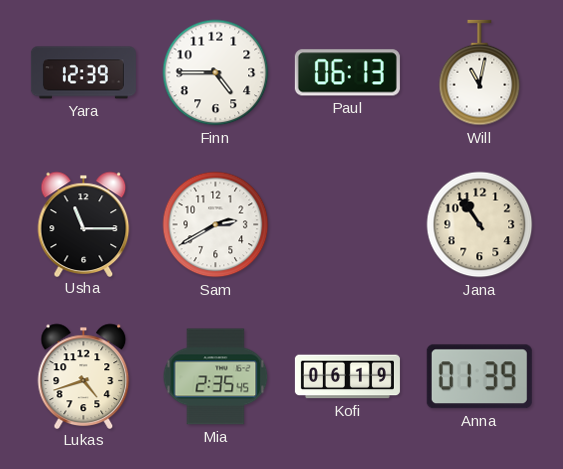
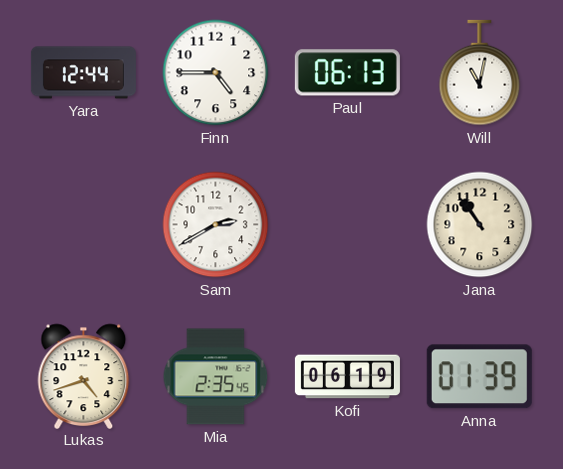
Yara: 12:39 -> 12:44
Usha: 11:15 -> none
